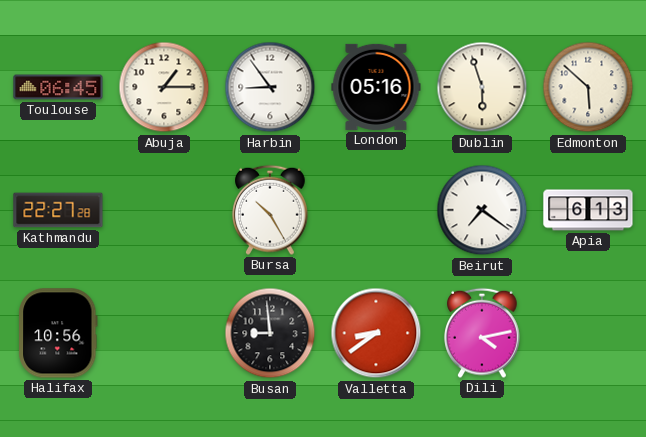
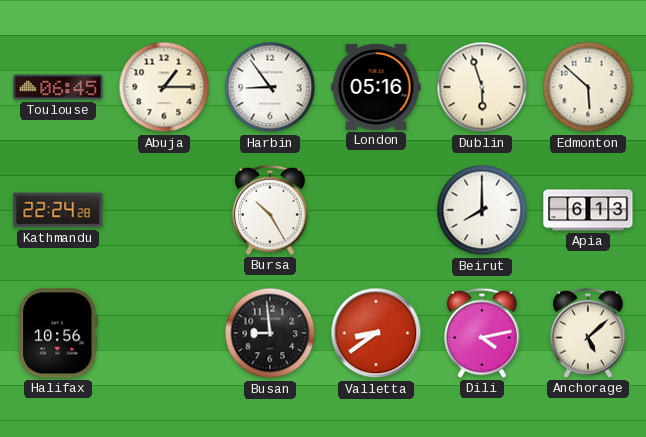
Kathmandu: 22:27 -> 22:24
Beirut: 7:21 -> 8:00
Anchorage: none -> 5:08
